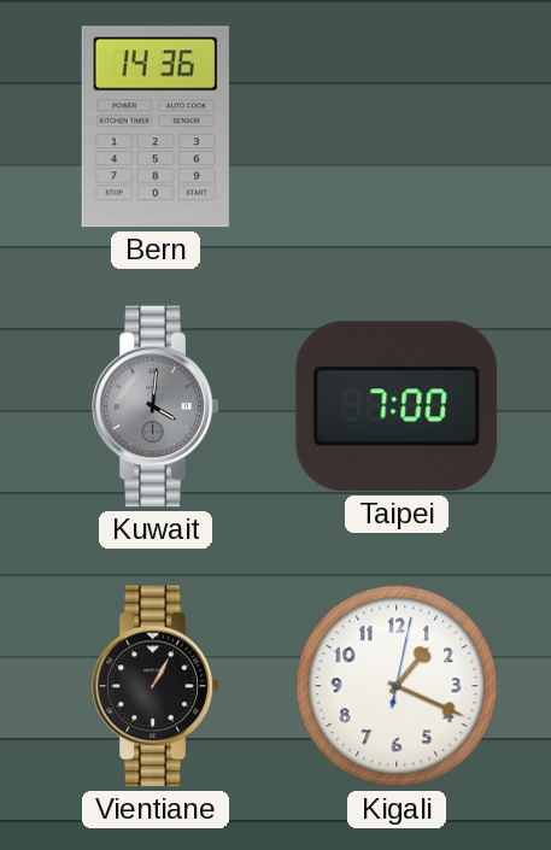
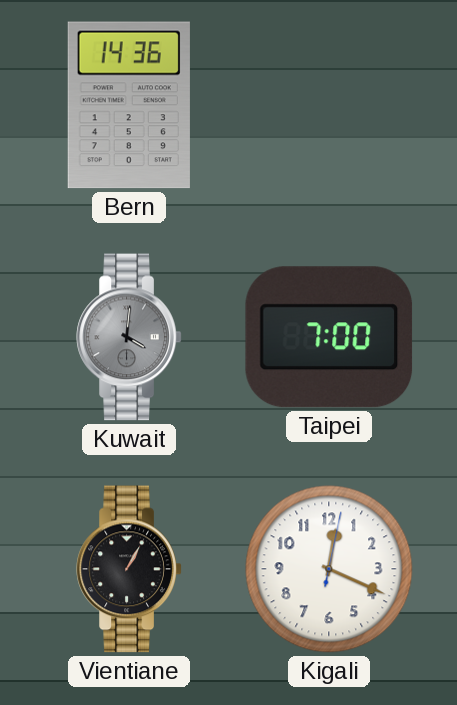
Kigali: 1:19 -> 12:19
